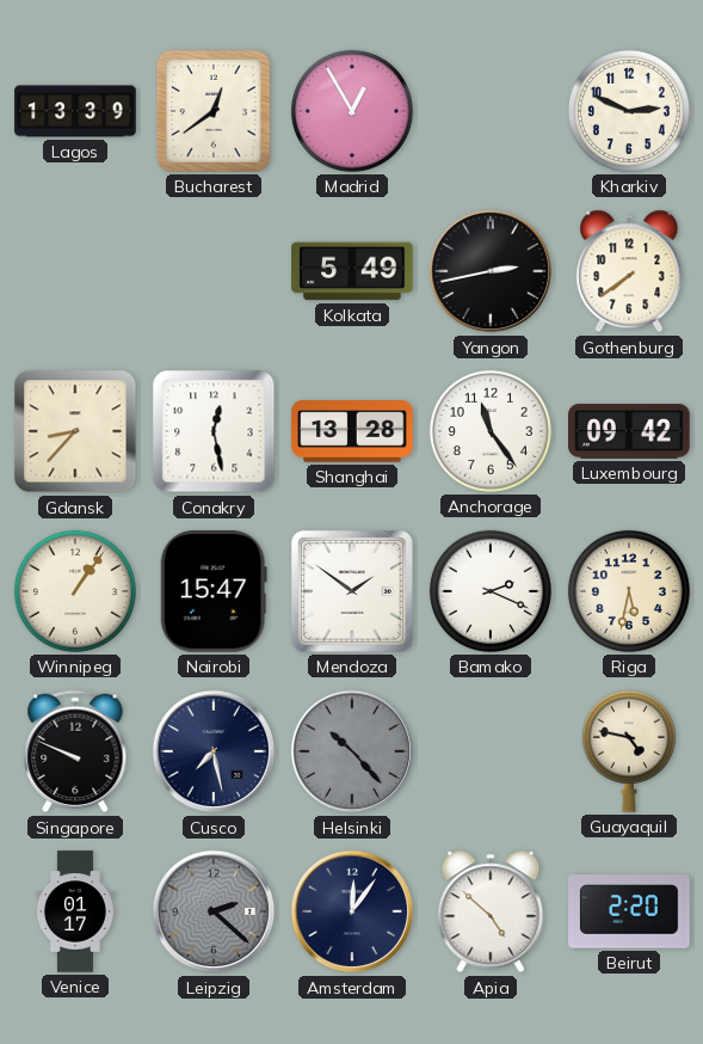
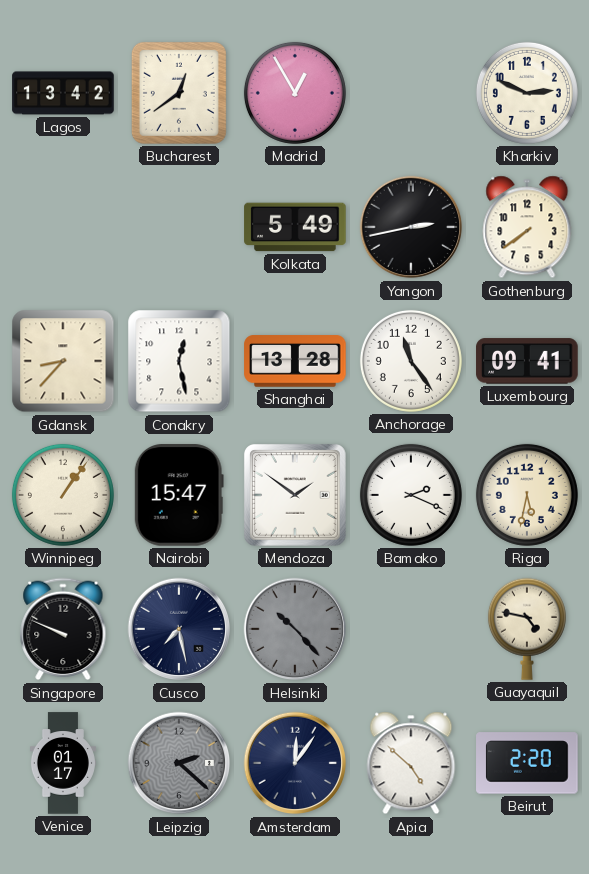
Lagos: 13:39 -> 13:42
Luxembourg: 09:42 -> 09:41
